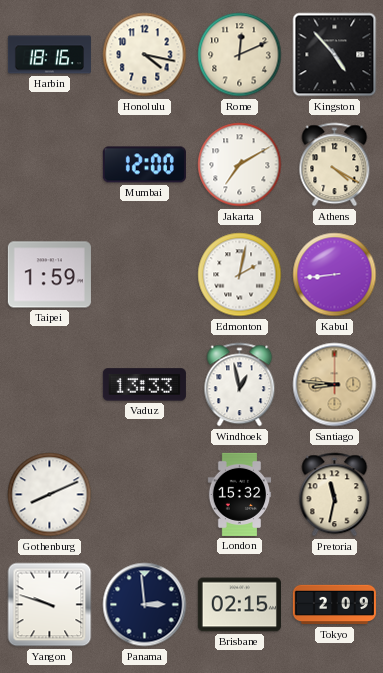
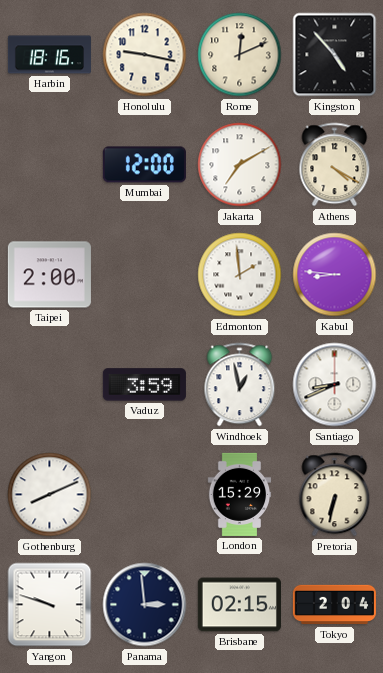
Honolulu: 4:17 -> 9:17
Taipei: 1:59 -> 2:00
Edmonton: 2:02 -> 1:59
Kabul: 8:44 -> 8:46
Vaduz: 13:33 -> 3:59
Santiago: 8:46 -> 8:41
Santiago dial: champagne -> white
London: 15:32 -> 15:29
Pretoria: 11:32 -> 6:32
Tokyo: 2:09 -> 2:04
